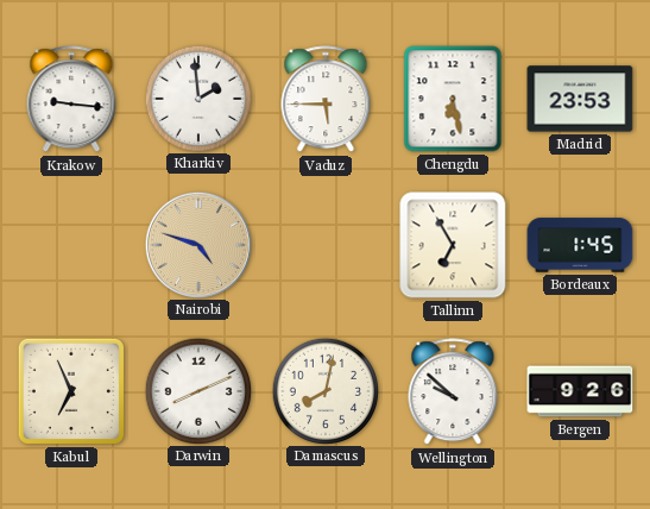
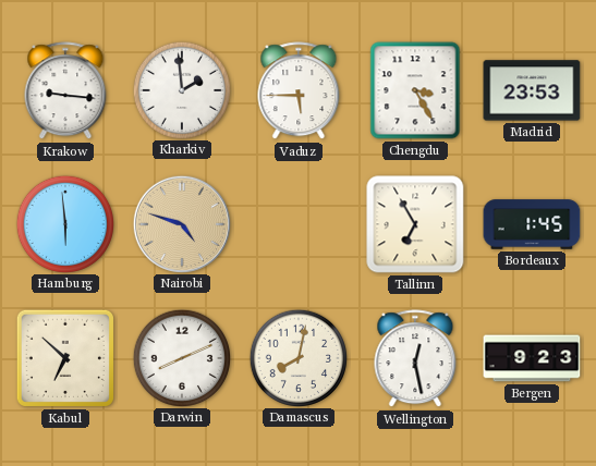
Chengdu: 6:28 -> 3:25
Hamburg: none -> 5:59
Kabul: 6:56 -> 6:52
Wellington: 9:52 -> 12:28
Bergen: 9:26 -> 9:23
